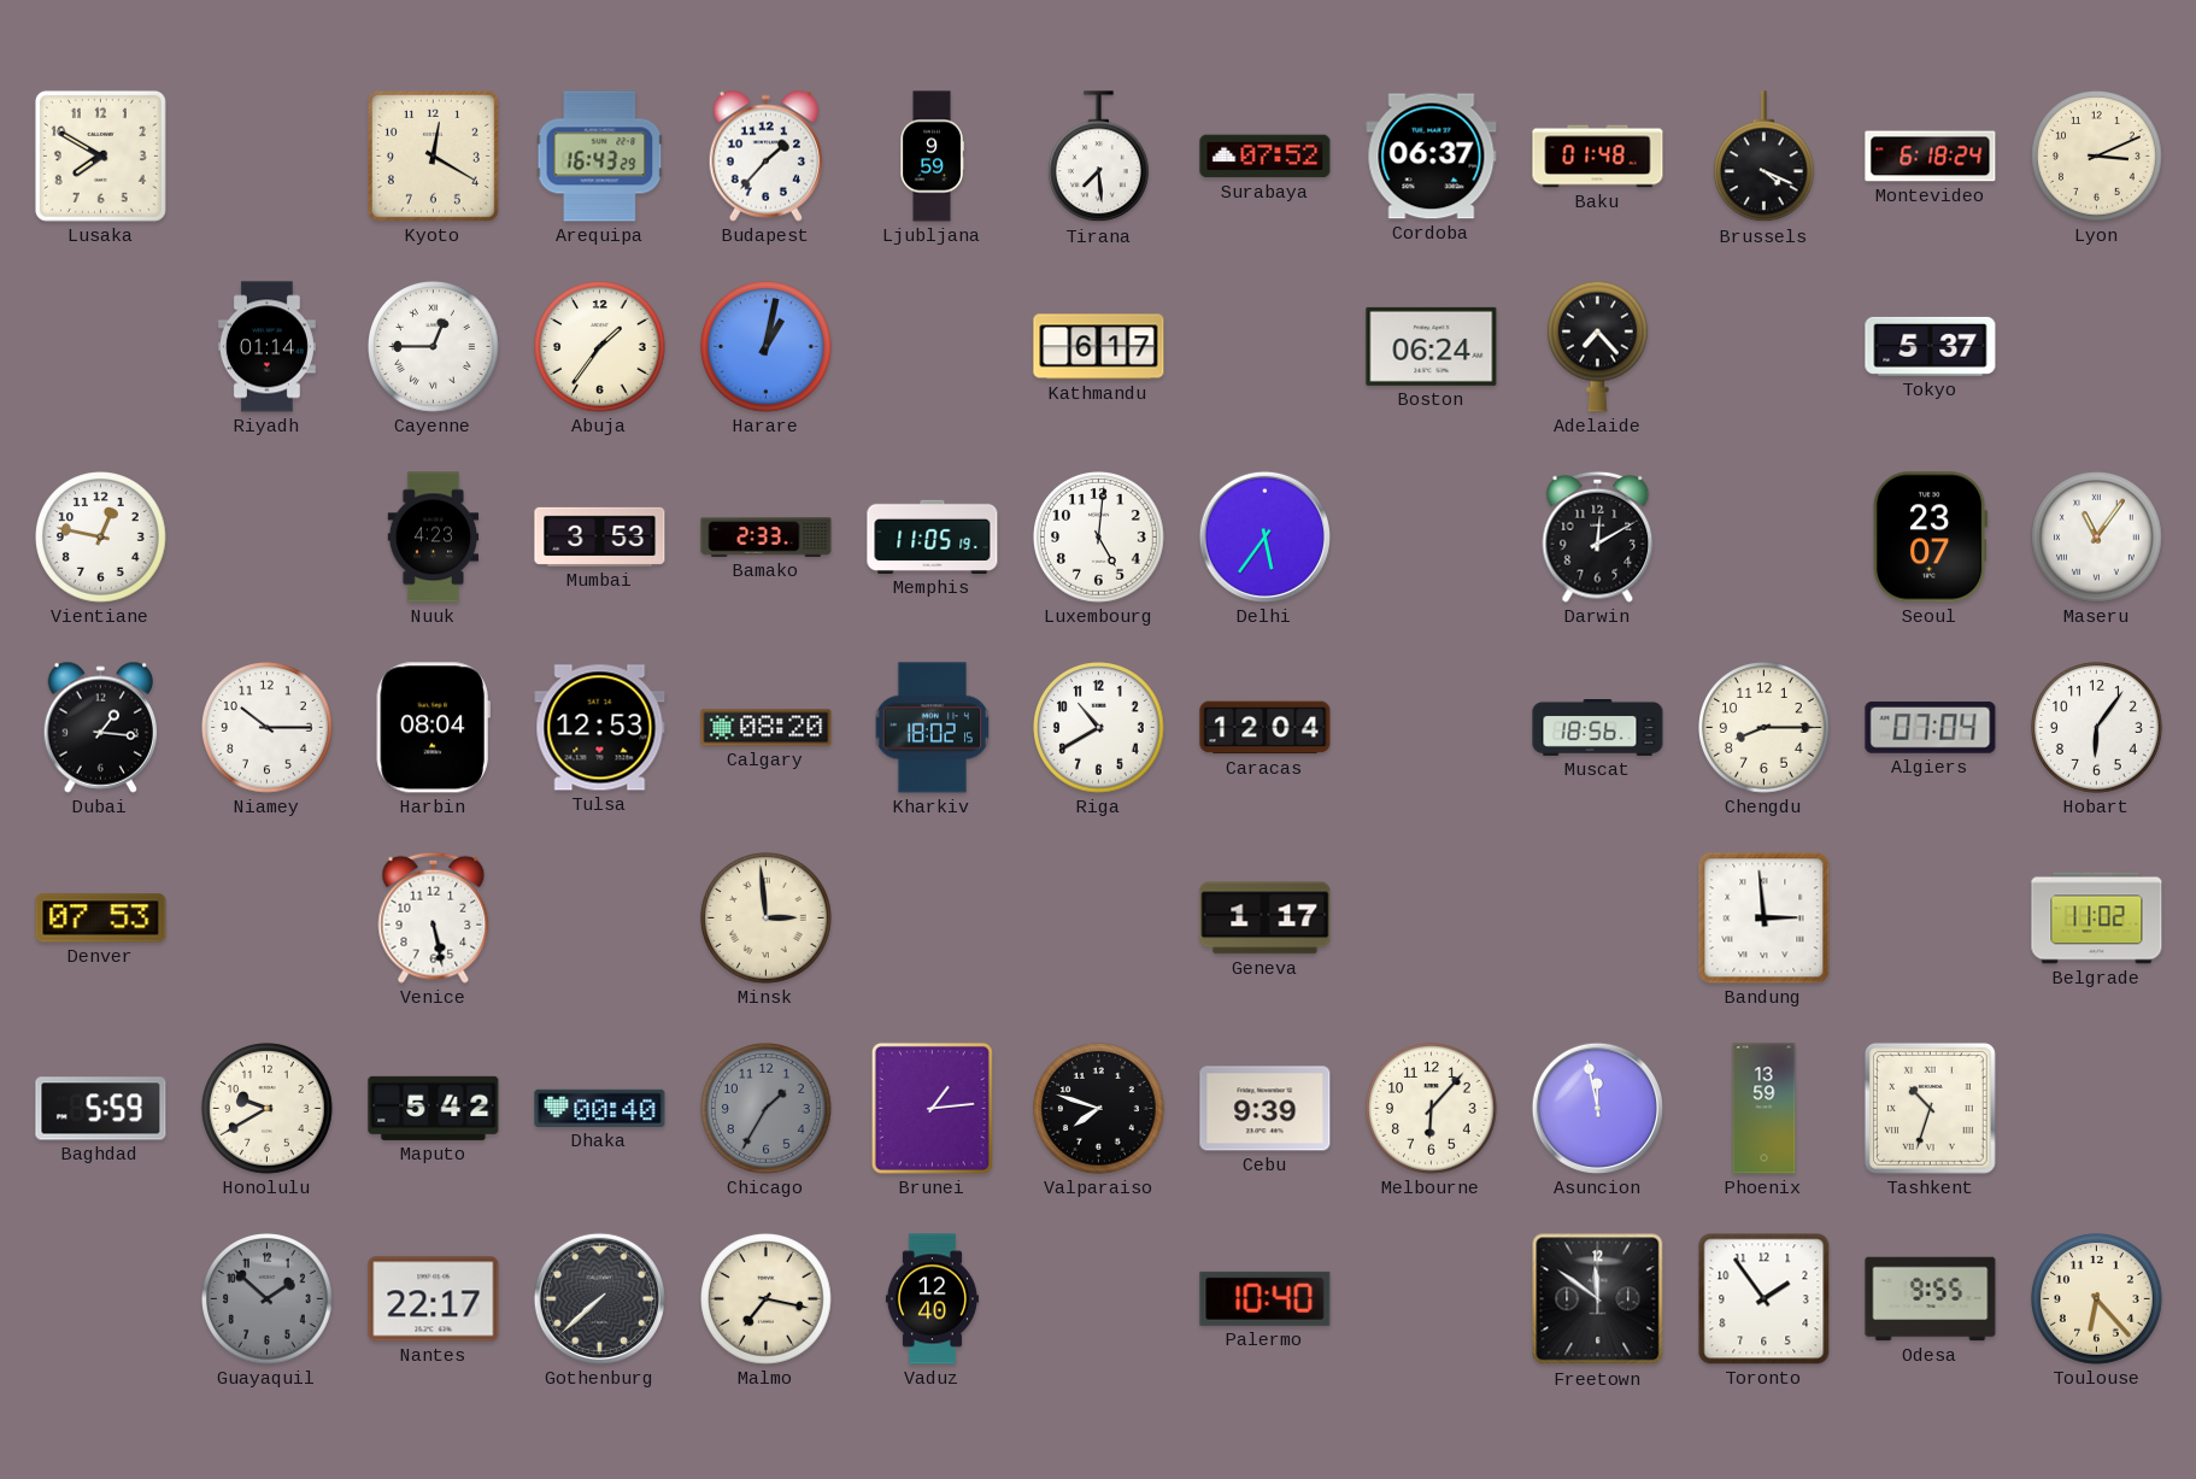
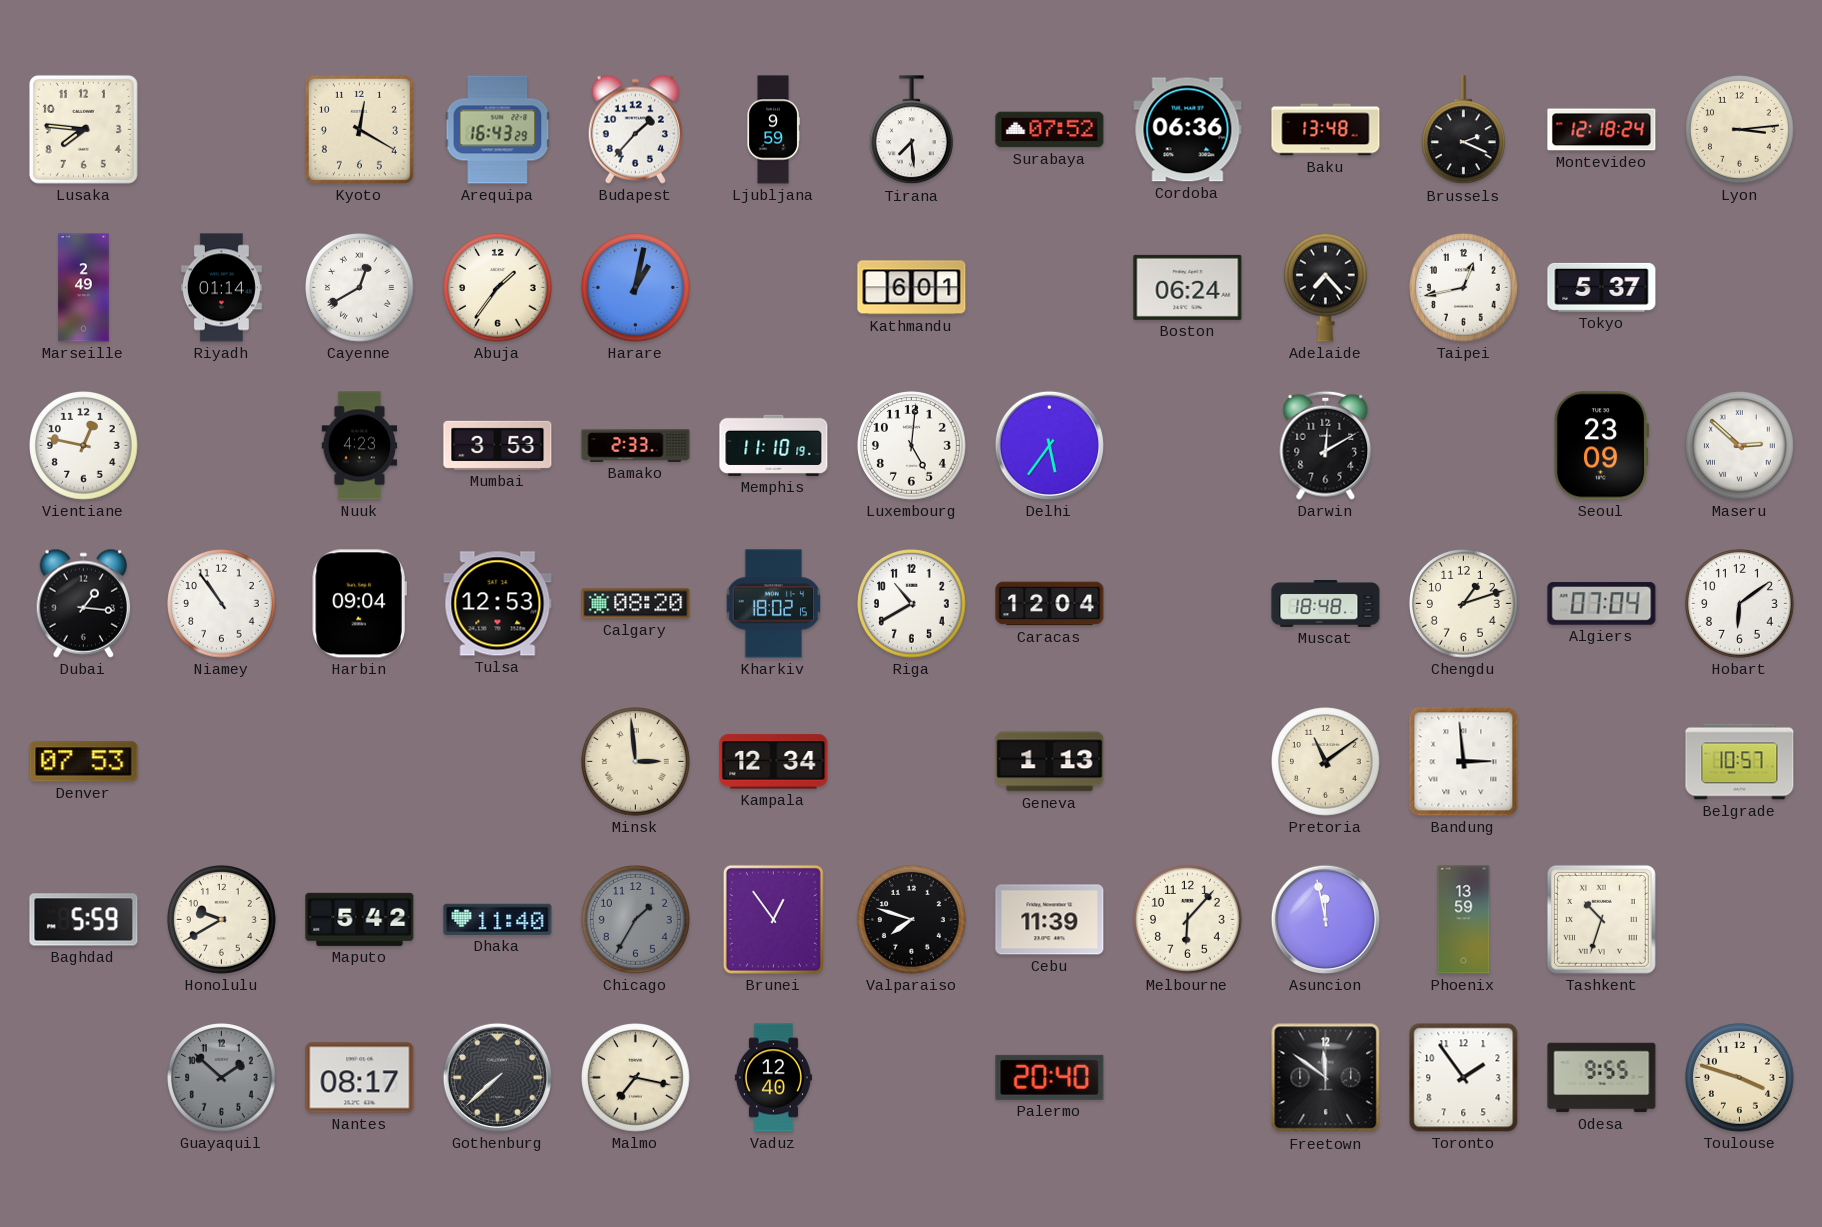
Lusaka: 7:50 -> 7:46
Cordoba: 06:37 -> 06:36
Baku: 01:48 -> 13:48
Brussels: 4:19 -> 2:19
Montevideo: 6:18 -> 12:18
Lyon: 3:11 -> 3:14
Marseille: none -> 2:49
Cayenne: 12:45 -> 12:40
Kathmandu: 6:17 -> 6:01
Taipei: none -> 12:43
Memphis: 11:05 -> 11:10
Seoul: 23:07 -> 23:09
Maseru: 11:06 -> 2:52
Niamey: 10:15 -> 10:54
Harbin: 08:04 -> 09:04
Muscat: 18:56 -> 18:48
Chengdu: 8:15 -> 1:12
Hobart: 6:06 -> 6:09
Venice: 5:28 -> none
Kampala: none -> 12:34
Geneva: 1:17 -> 1:13
Pretoria: none -> 11:09
Belgrade: 11:02 -> 10:57
Dhaka: 00:40 -> 11:40
Brunei: 1:14 -> 12:54
Cebu: 9:39 -> 11:39
Nantes: 22:17 -> 08:17
Palermo: 10:40 -> 20:40
Toulouse: 6:23 -> 3:48
